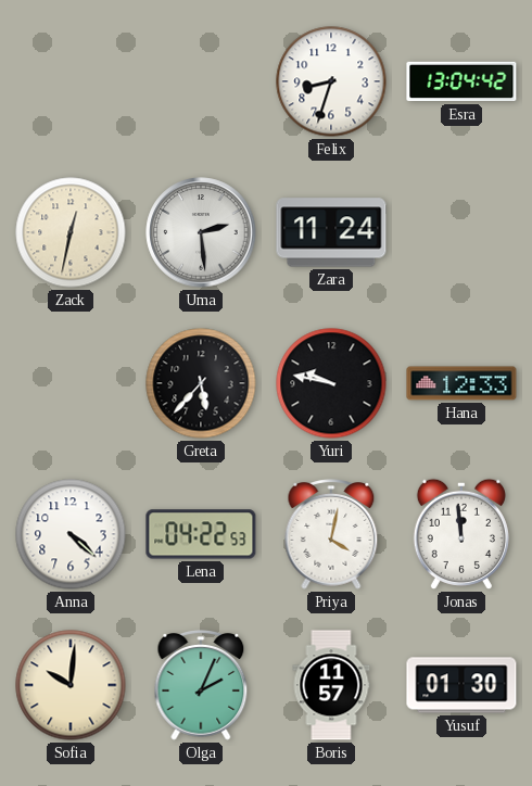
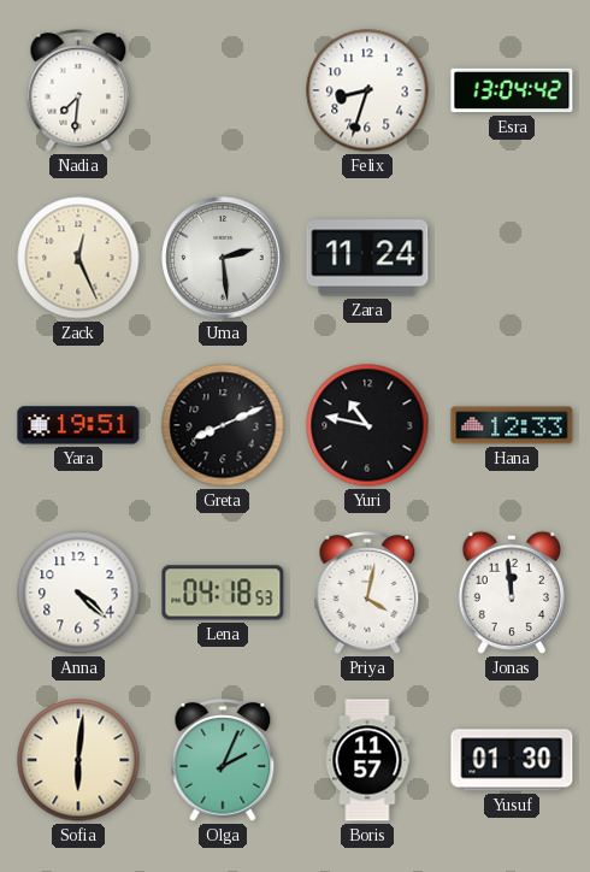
Nadia: none -> 7:31
Zack: 12:32 -> 12:26
Yara: none -> 19:51
Greta: 5:37 -> 8:11
Yuri: 9:47 -> 10:47
Lena: 04:22 -> 04:18
Sofia: 10:01 -> 6:01
